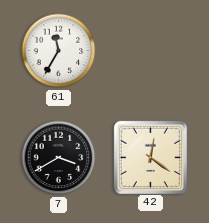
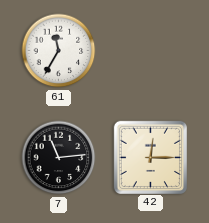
7: 3:40 -> 11:14
42: 12:21 -> 12:15
